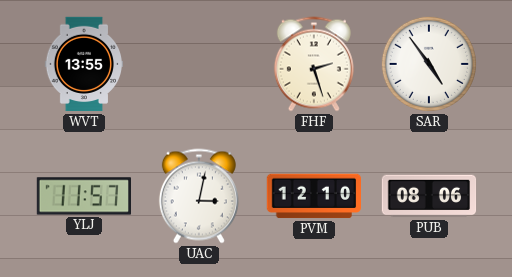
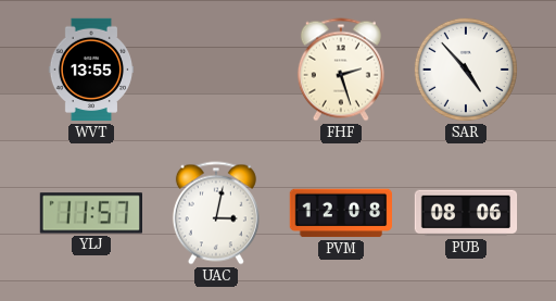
SAR: 4:54 -> 4:53
PVM: 12:10 -> 12:08
